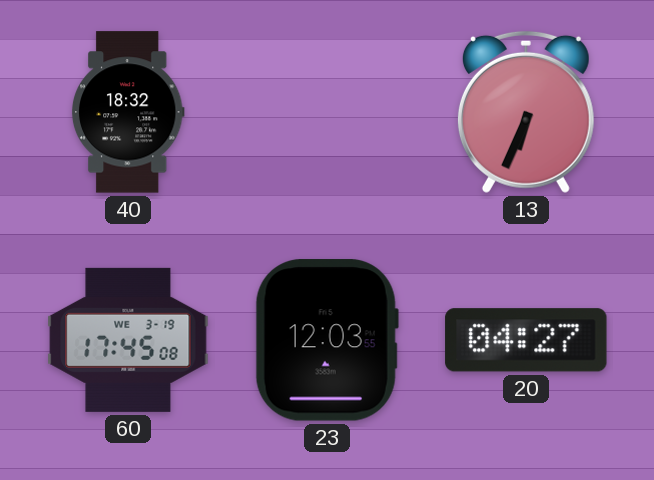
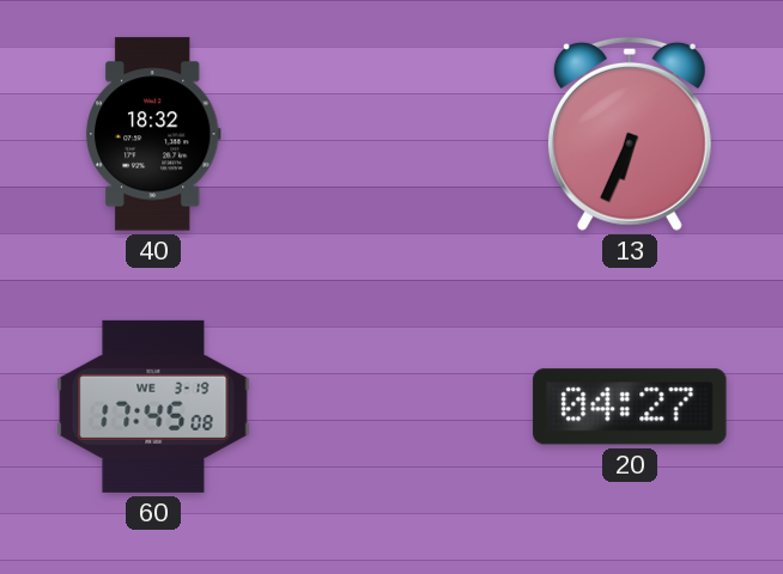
23: 12:03 -> none
